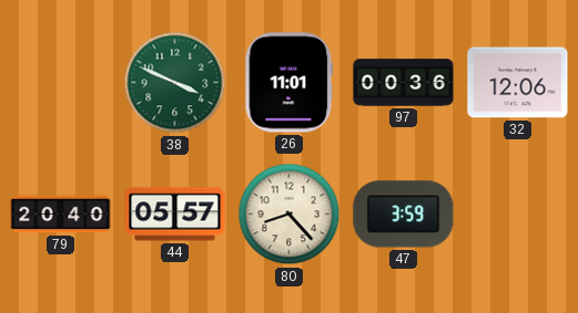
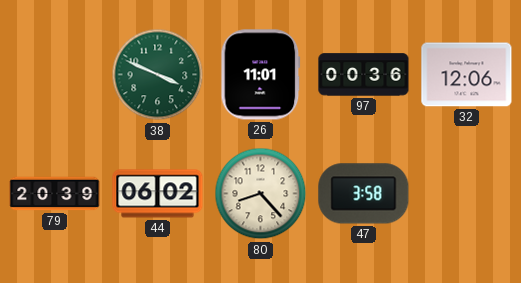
79: 20:40 -> 20:39
44: 05:57 -> 06:02
47: 3:59 -> 3:58
